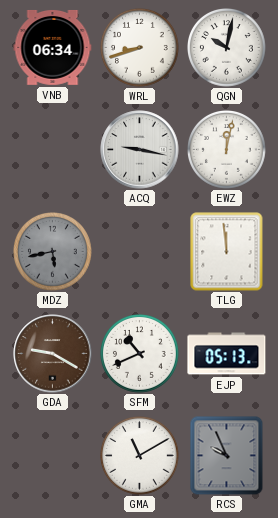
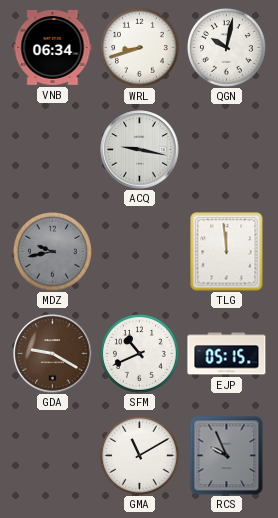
EWZ: 12:02 -> none
MDZ: 5:43 -> 9:43
EJP: 05:13 -> 05:15
